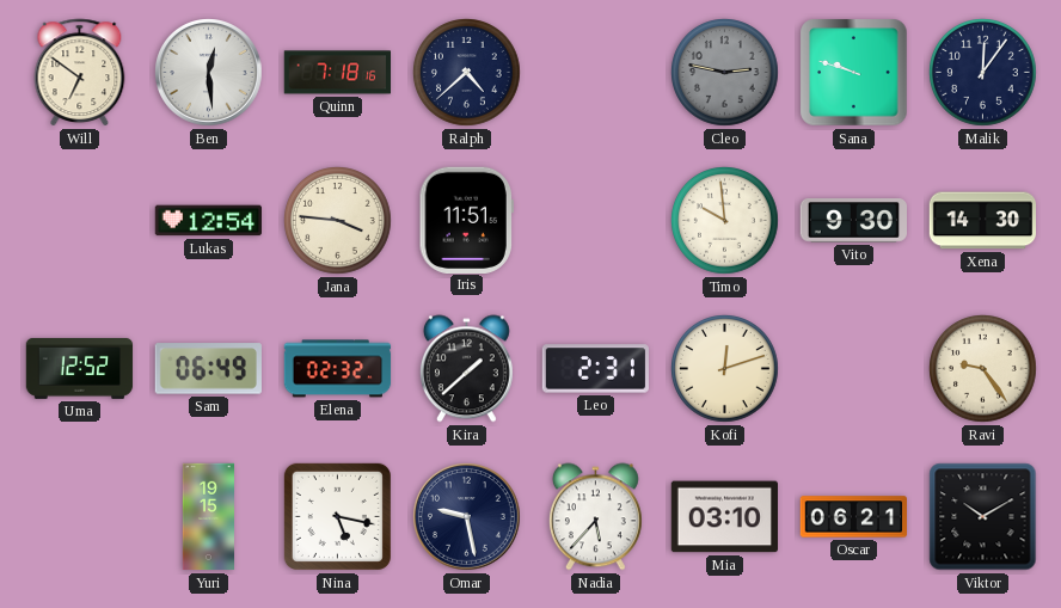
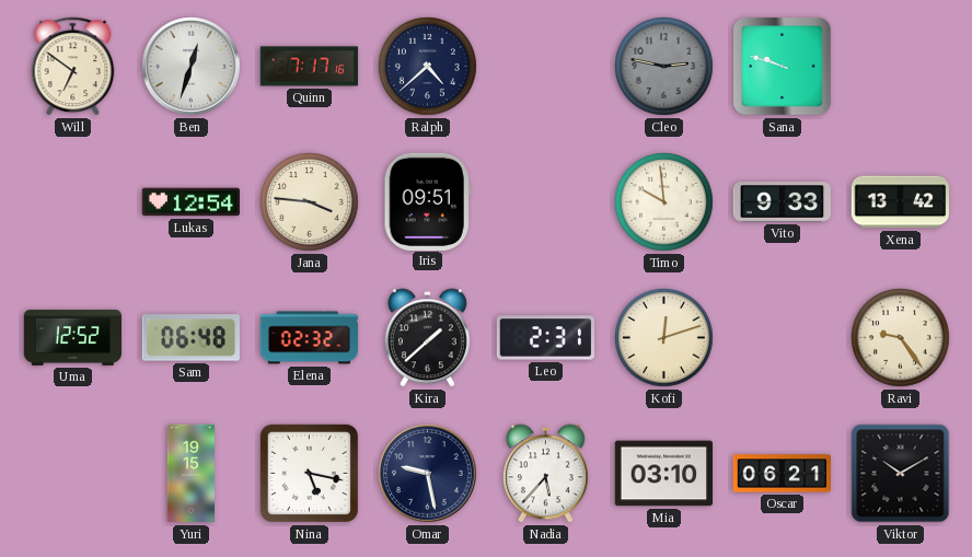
Ben: 12:29 -> 12:33
Quinn: 7:18 -> 7:17
Malik: 12:06 -> none
Iris: 11:51 -> 09:51
Vito: 9:30 -> 9:33
Xena: 14:30 -> 13:42
Sam: 06:49 -> 06:48
